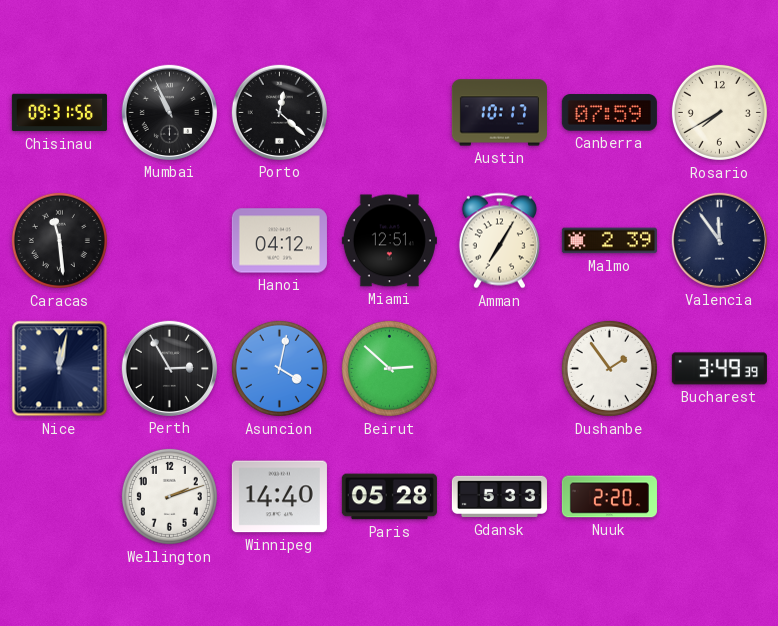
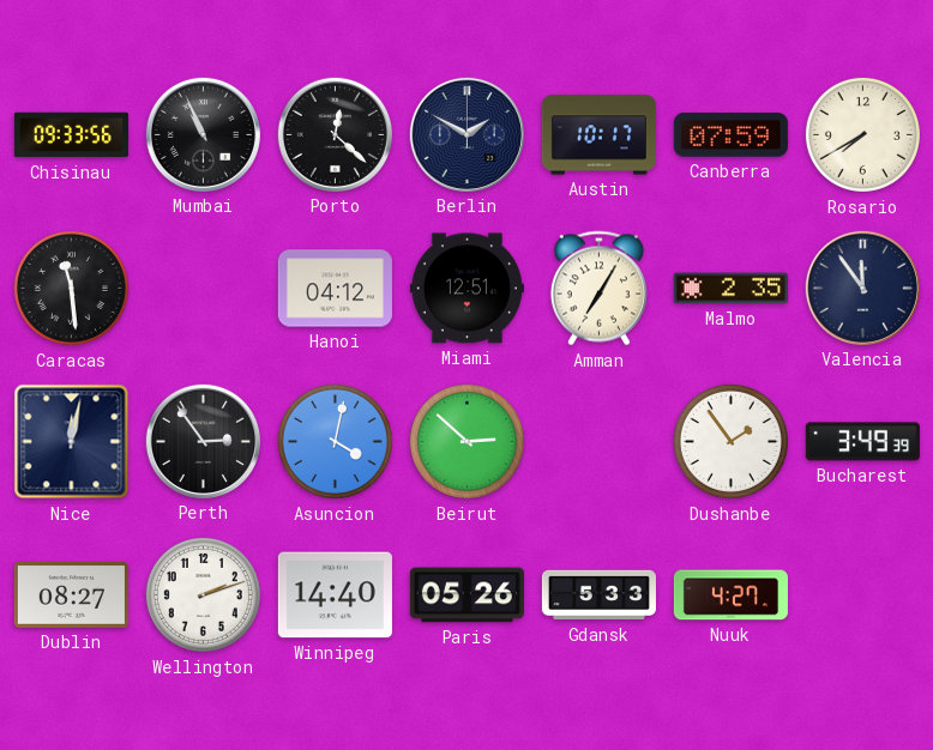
Chisinau: 09:31 -> 09:33
Berlin: none -> 1:50
Malmo: 2:39 -> 2:35
Perth: 2:55 -> 2:54
Dublin: none -> 08:27
Paris: 05:28 -> 05:26
Nuuk: 2:20 -> 4:27
